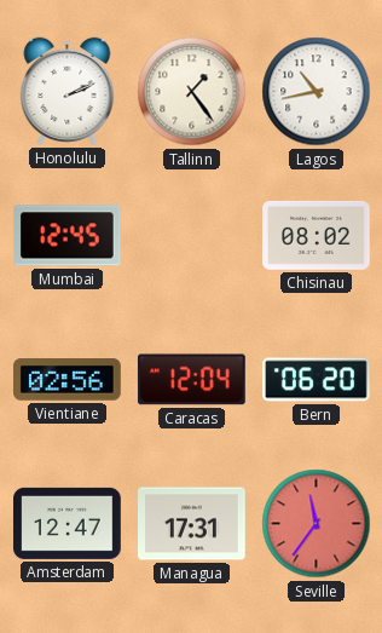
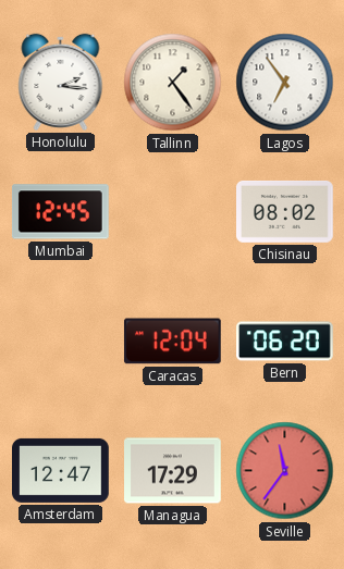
Honolulu: 2:11 -> 2:16
Lagos: 10:43 -> 6:54
Vientiane: 02:56 -> none
Managua: 17:31 -> 17:29
